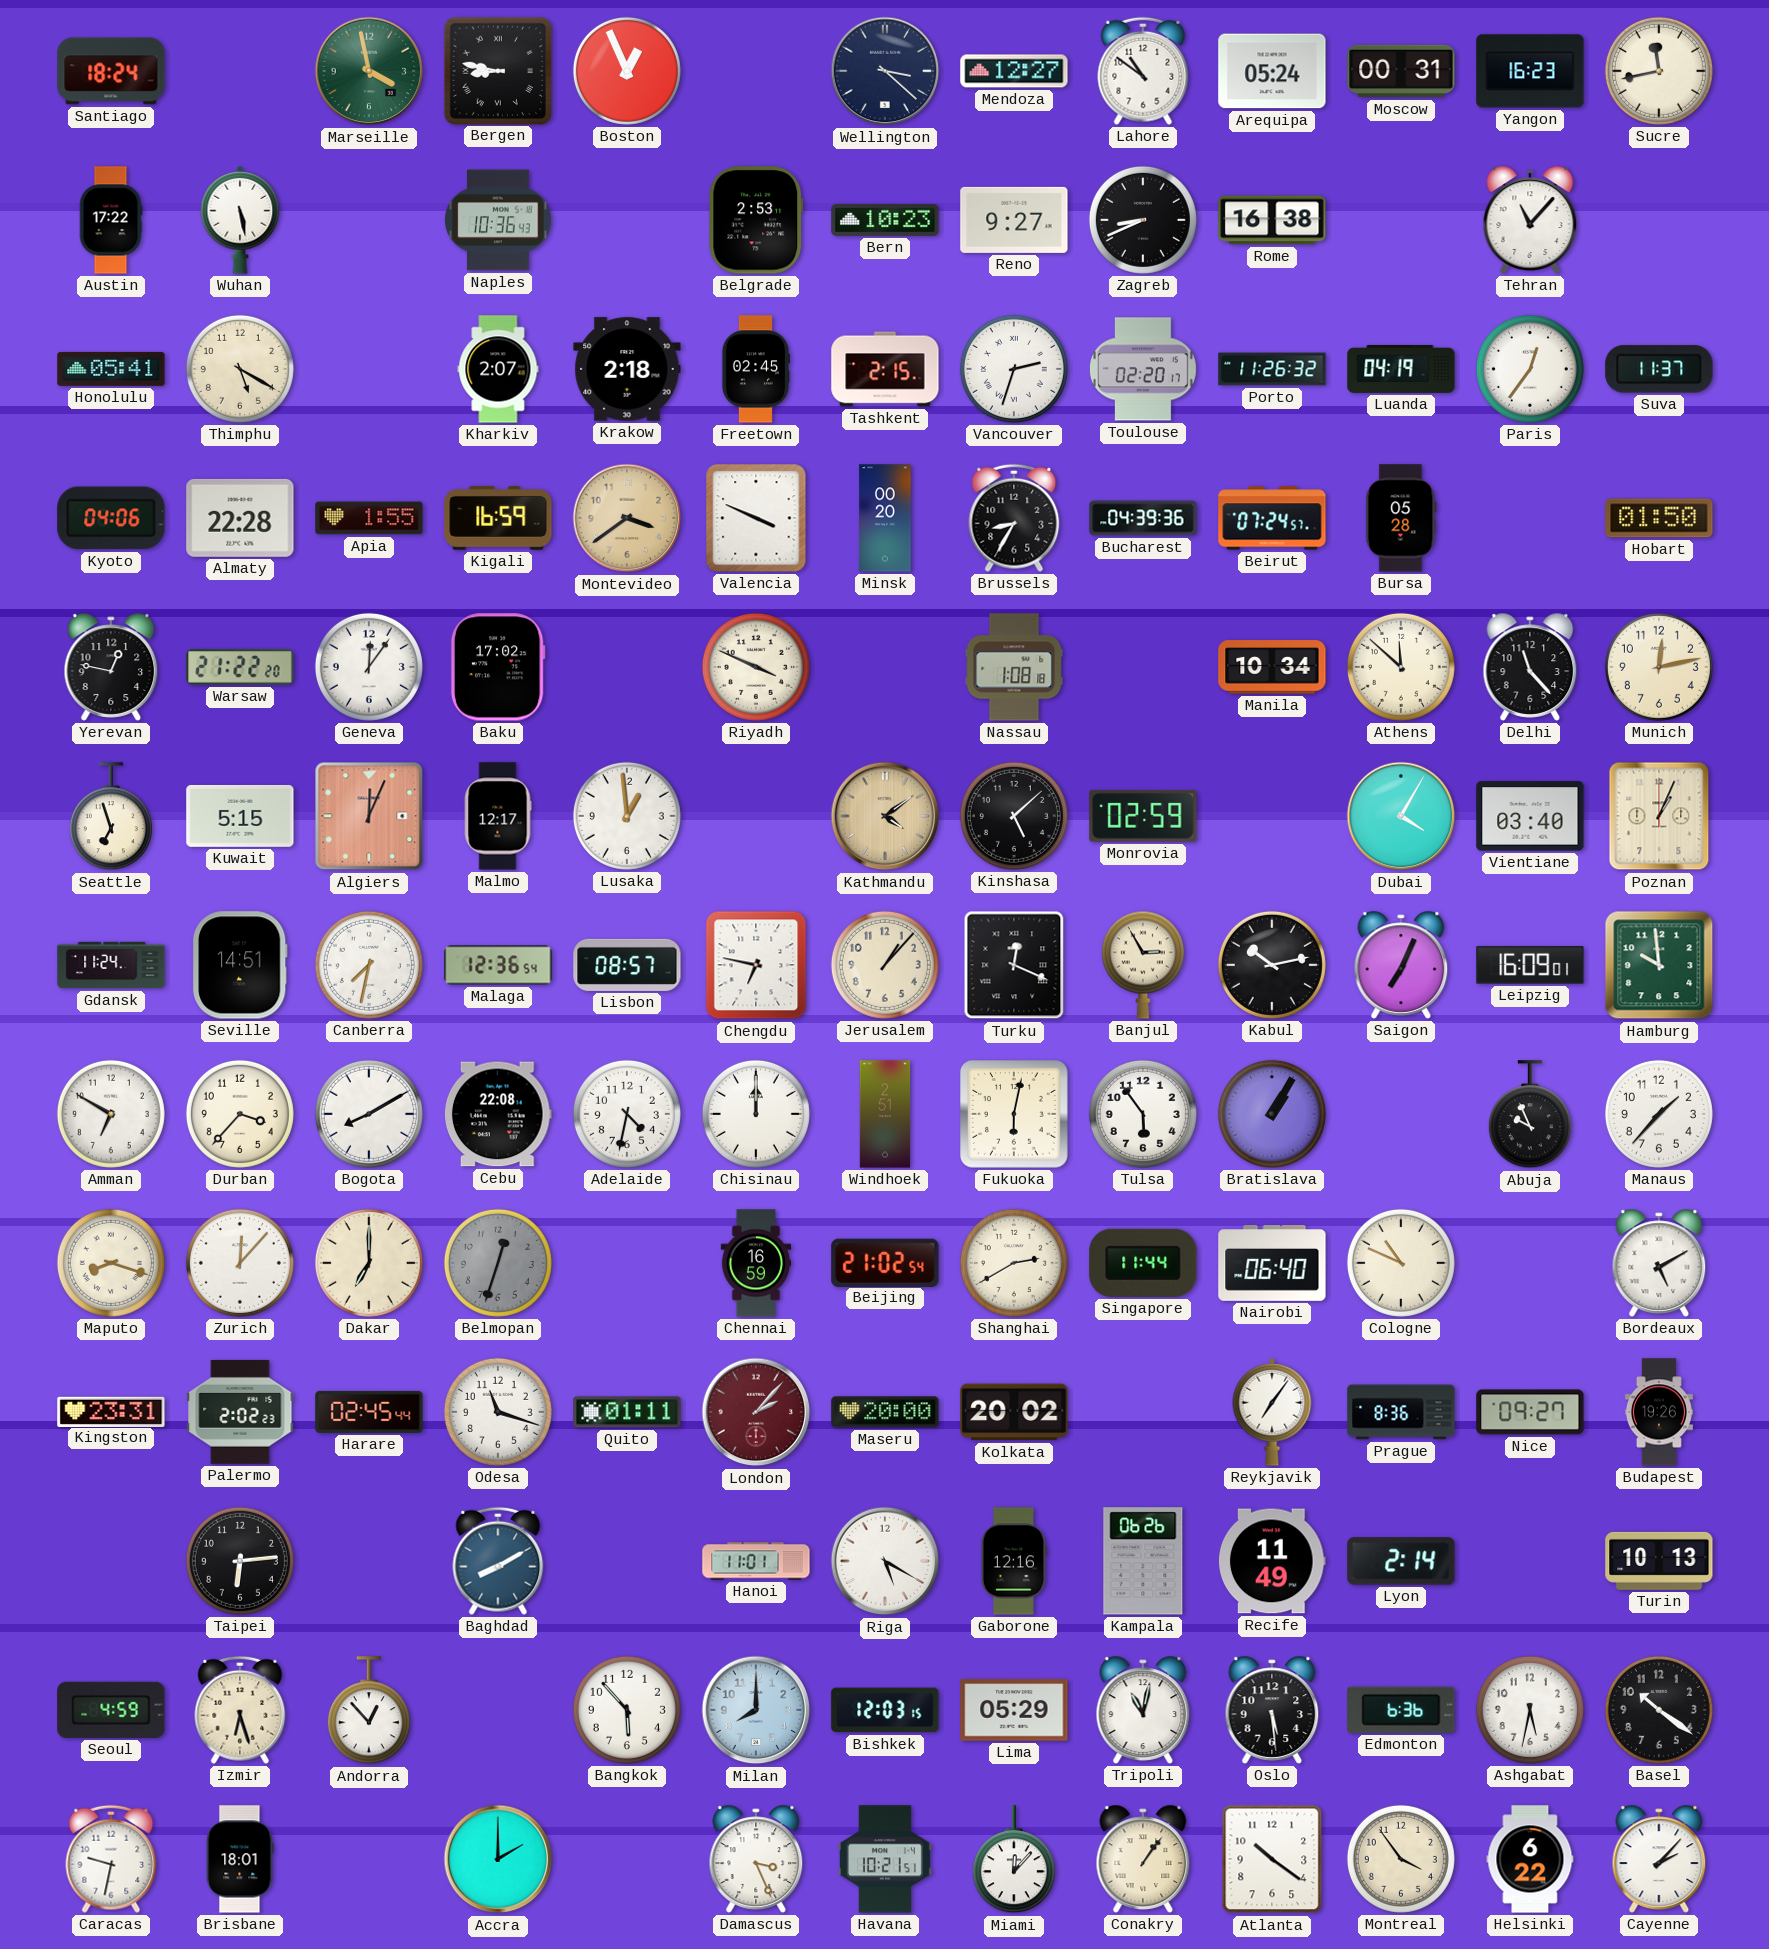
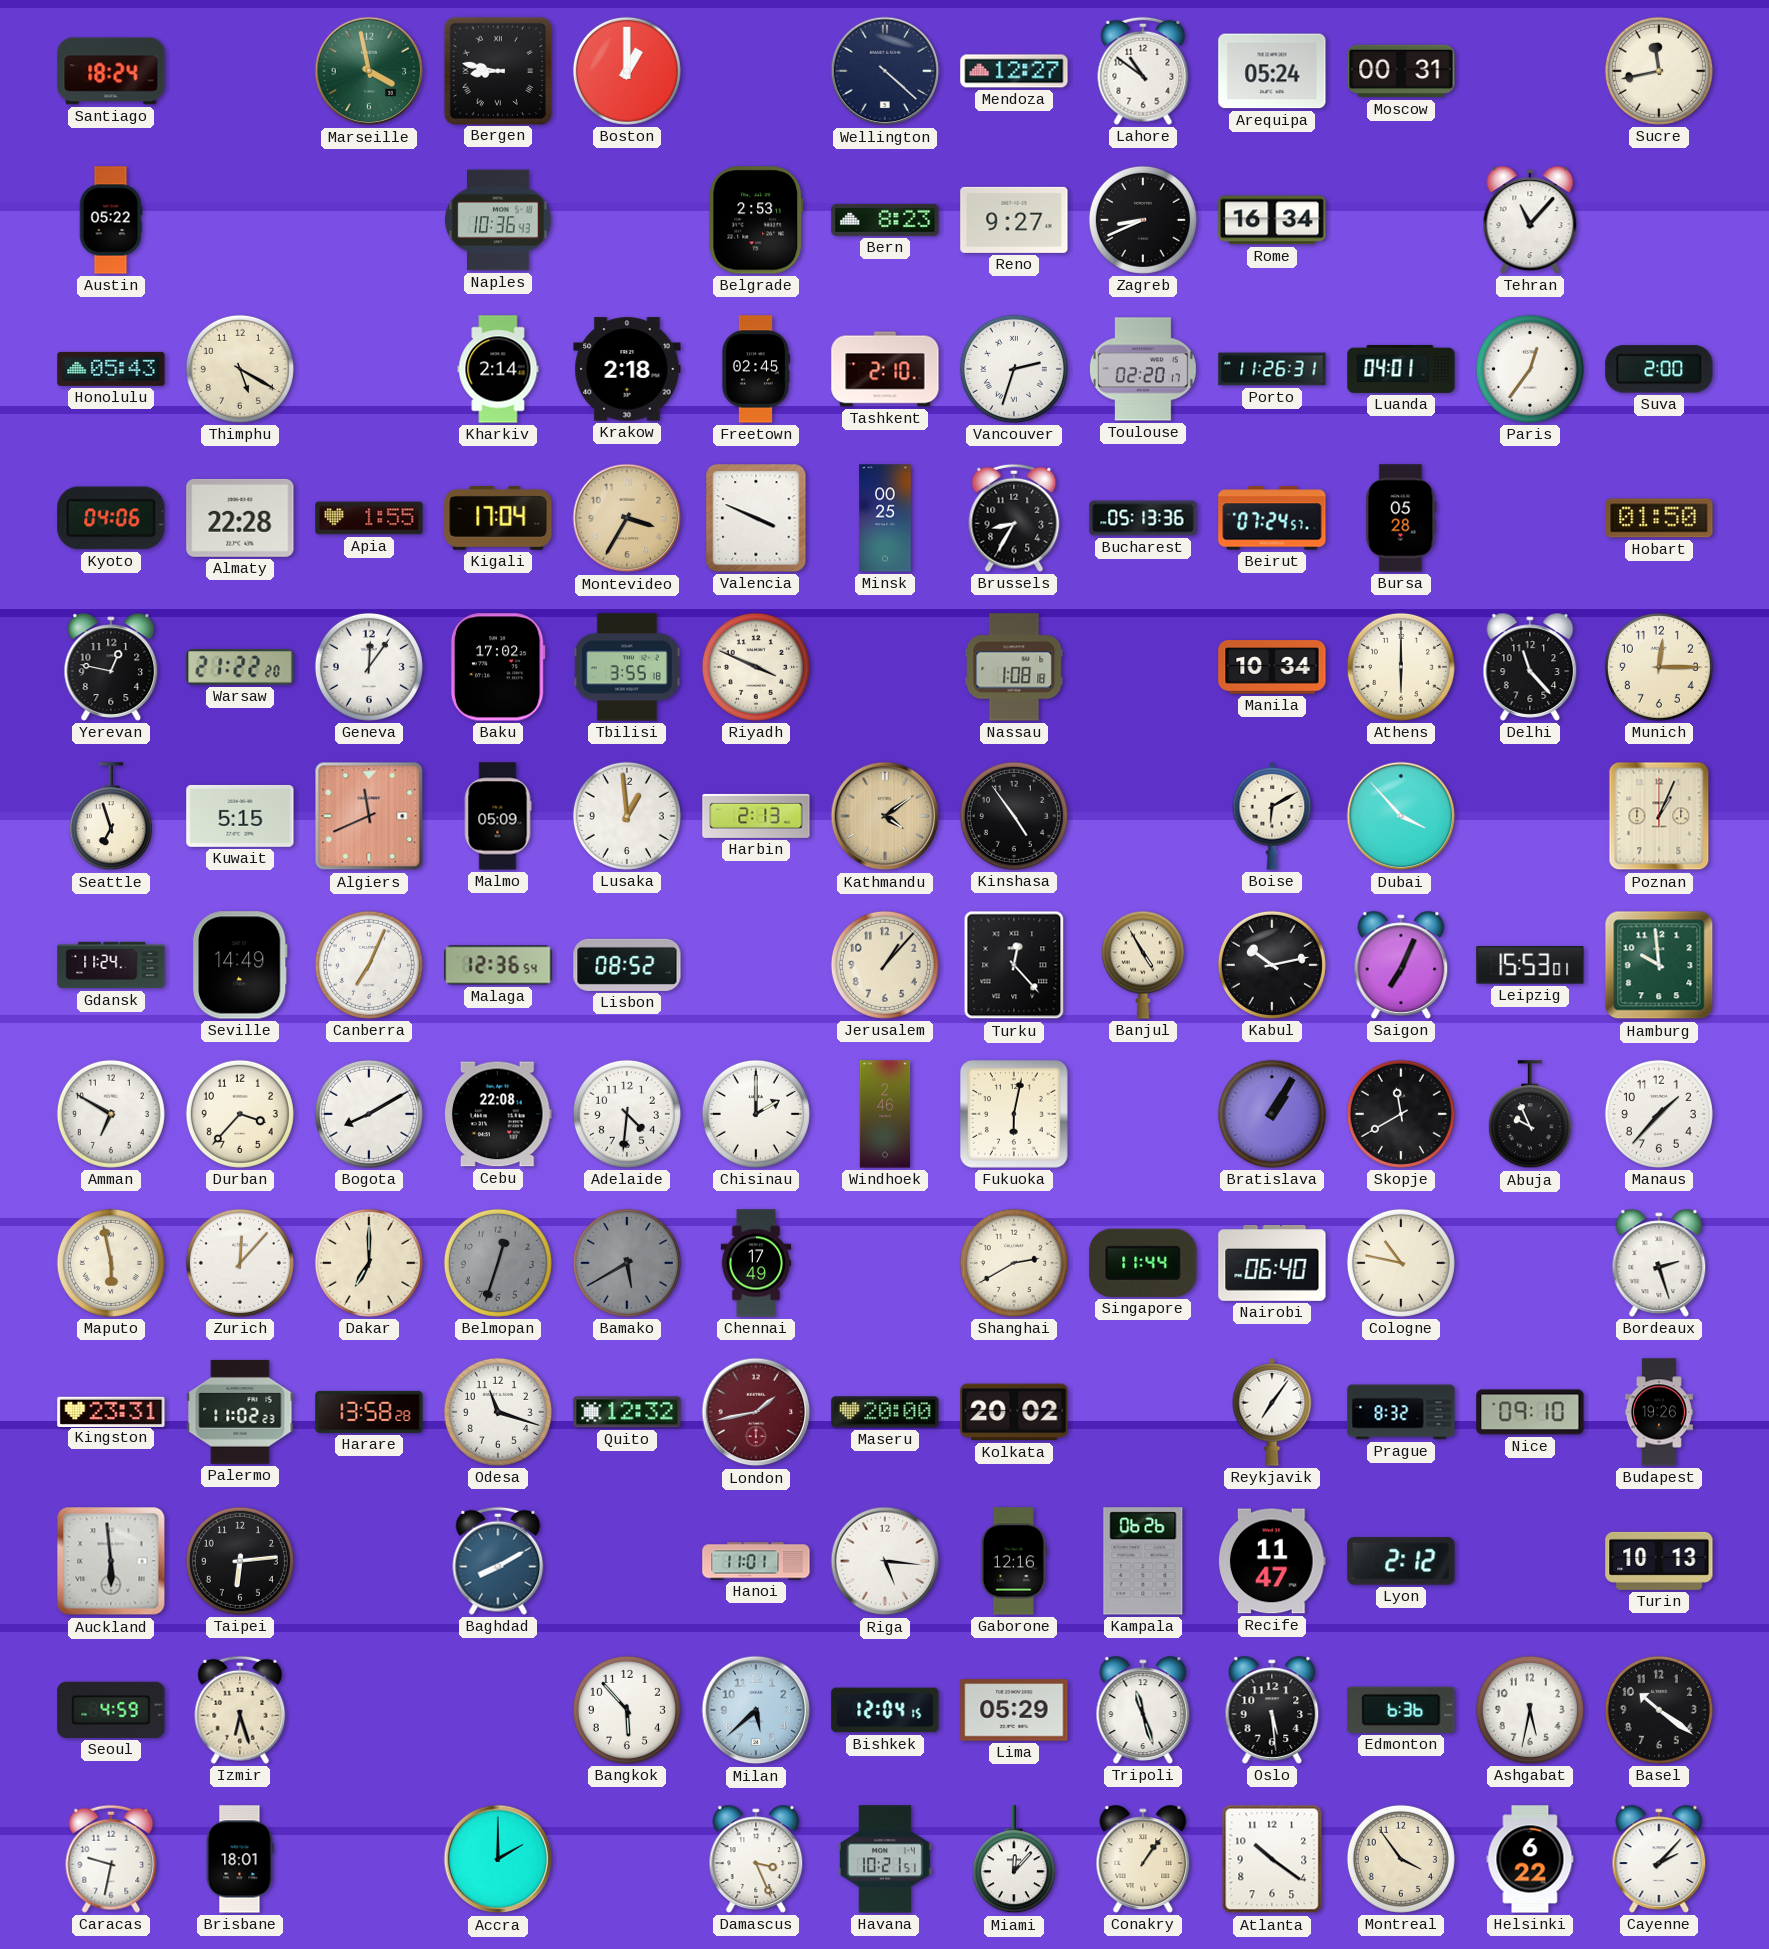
Boston: 12:56 -> 1:00
Wellington: 3:22 -> 4:22
Yangon: 16:23 -> none
Austin: 17:22 -> 05:22
Wuhan: 5:28 -> none
Bern: 10:23 -> 8:23
Rome: 16:38 -> 16:34
Honolulu: 05:41 -> 05:43
Kharkiv: 2:07 -> 2:14
Tashkent: 2:15 -> 2:10
Porto: 11:26:32 -> 11:26:31
Luanda: 04:19 -> 04:01
Suva: 11:37 -> 2:00
Kigali: 16:59 -> 17:04
Montevideo: 3:39 -> 3:35
Minsk: 00:20 -> 00:25
Bucharest: 04:39 -> 05:13
Tbilisi: none -> 3:55
Athens: 11:52 -> 6:00
Munich: 12:13 -> 12:15
Algiers: 12:04 -> 11:41
Malmo: 12:17 -> 05:09
Harbin: none -> 2:13
Kinshasa: 5:08 -> 4:54
Monrovia: 02:59 -> none
Boise: none -> 6:10
Dubai: 4:05 -> 3:53
Vientiane: 03:40 -> none
Seville: 14:51 -> 14:49
Canberra: 7:32 -> 7:04
Lisbon: 08:57 -> 08:52
Chengdu: 6:47 -> none
Turku: 12:19 -> 12:23
Banjul: 2:55 -> 4:55
Leipzig: 16:09 -> 15:53
Adelaide: 4:32 -> 4:31
Chisinau: 12:00 -> 2:00
Windhoek: 2:51 -> 2:46
Tulsa: 5:54 -> none
Skopje: none -> 11:40
Maputo: 8:18 -> 5:58
Bamako: none -> 5:40
Chennai: 16:59 -> 17:49
Beijing: 21:02 -> none
Cologne: 10:49 -> 10:47
Bordeaux: 5:10 -> 2:27
Palermo: 2:02 -> 11:02
Harare: 02:45 -> 13:58
Quito: 01:11 -> 12:32
London: 2:07 -> 1:43
Prague: 8:36 -> 8:32
Nice: 09:27 -> 09:10
Auckland: none -> 5:59
Riga: 5:20 -> 5:16
Recife: 11:49 -> 11:47
Lyon: 2:14 -> 2:12
Andorra: 12:53 -> none
Milan: 8:00 -> 5:38
Bishkek: 12:03 -> 12:04
Tripoli: 11:02 -> 11:27
